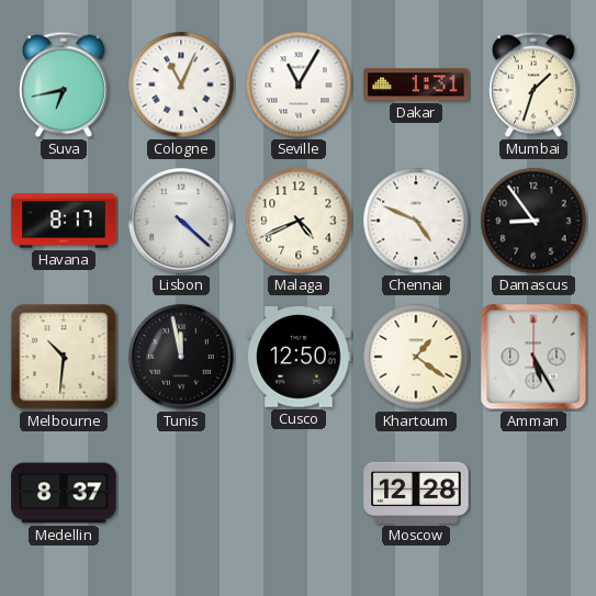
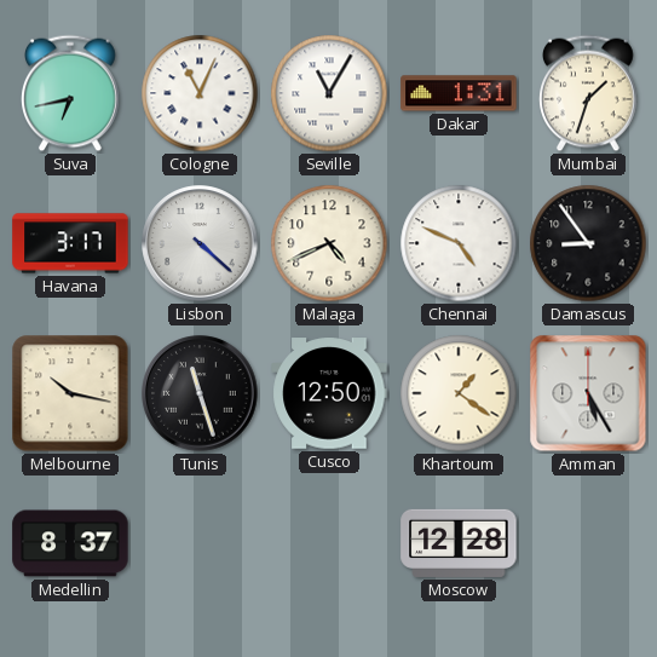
Havana: 8:17 -> 3:17
Melbourne: 10:31 -> 10:17
Tunis: 11:58 -> 11:27
